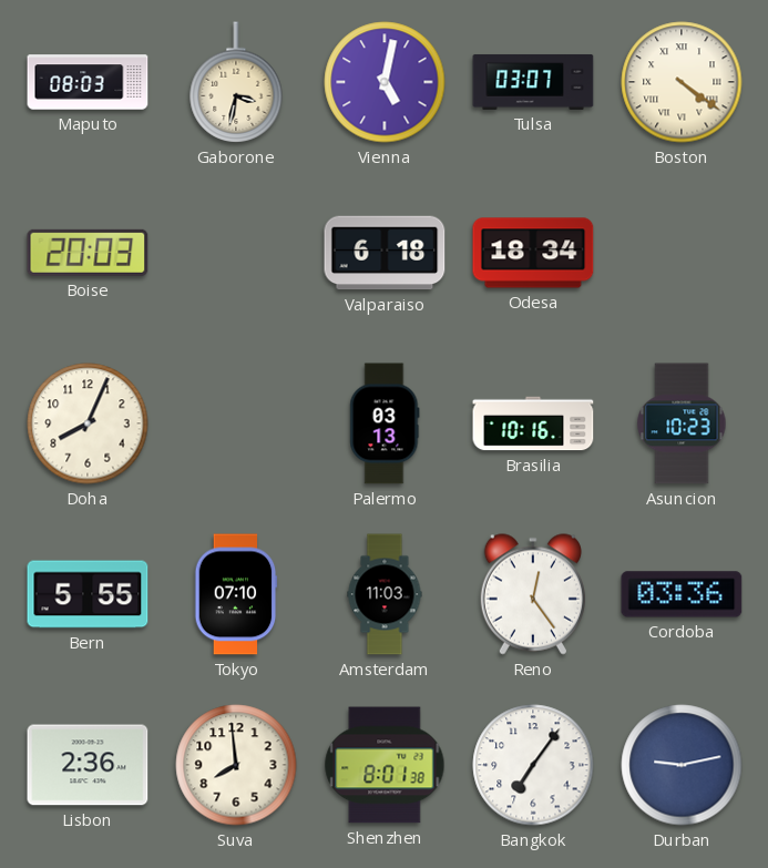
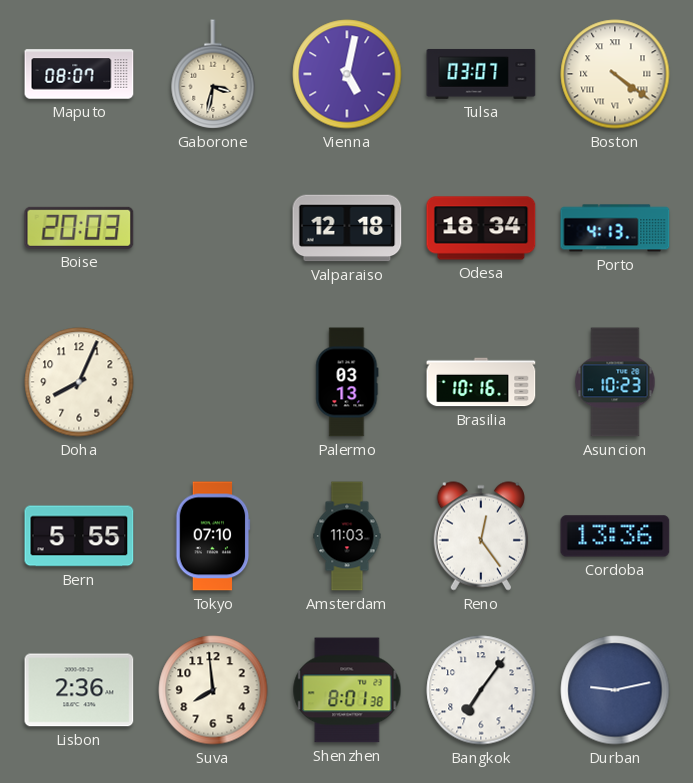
Maputo: 08:03 -> 08:07
Valparaiso: 6:18 -> 12:18
Porto: none -> 4:13
Cordoba: 03:36 -> 13:36
